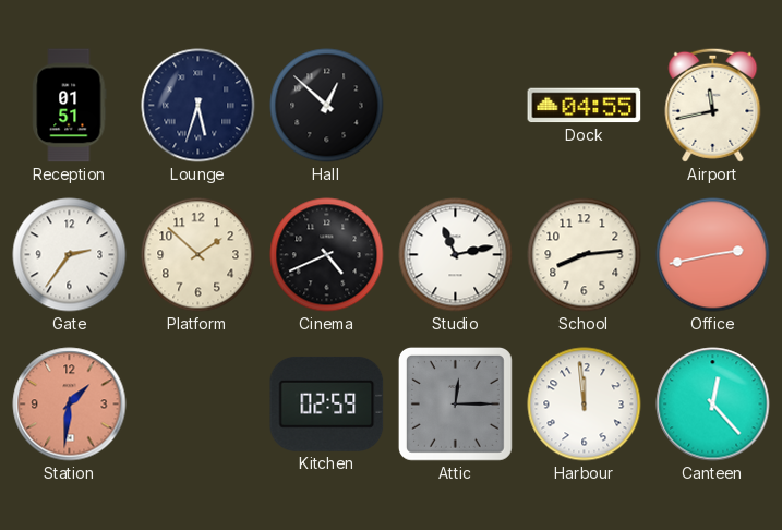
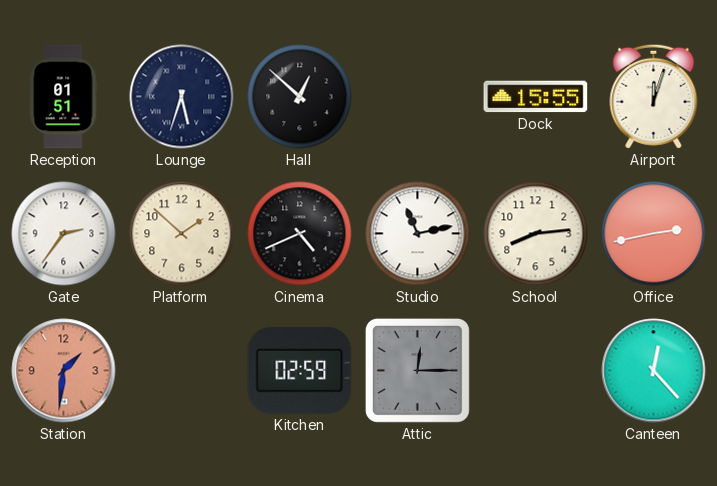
Dock: 04:55 -> 15:55
Airport: 11:43 -> 12:03
Harbour: 11:59 -> none
